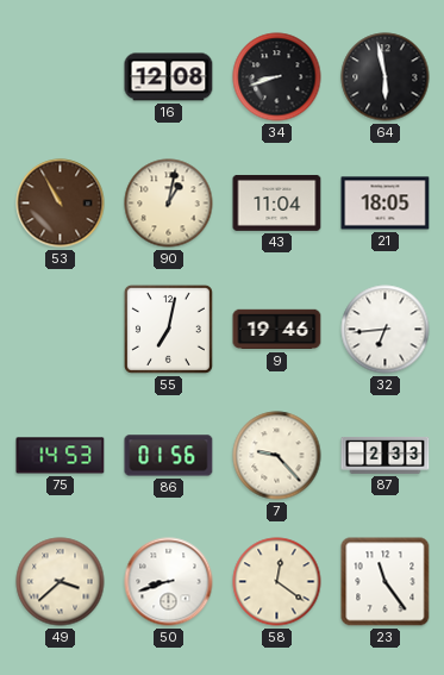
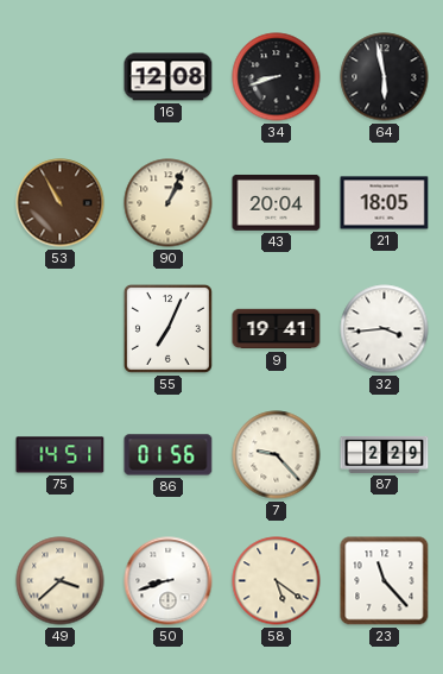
90: 1:02 -> 1:04
43: 11:04 -> 20:04
55: 7:02 -> 7:04
9: 19:46 -> 19:41
32: 6:44 -> 3:44
75: 14:53 -> 14:51
87: 2:33 -> 2:29
58: 12:21 -> 5:21
23: 11:24 -> 11:23
